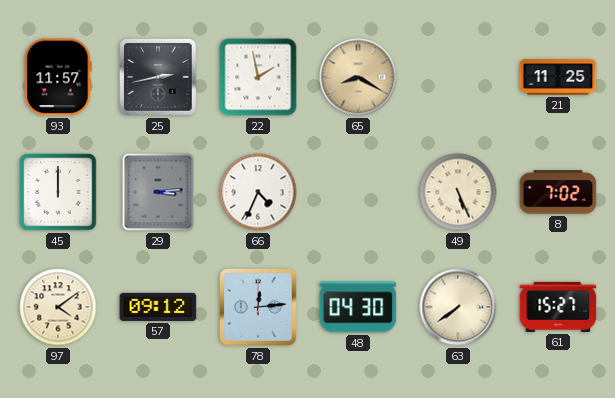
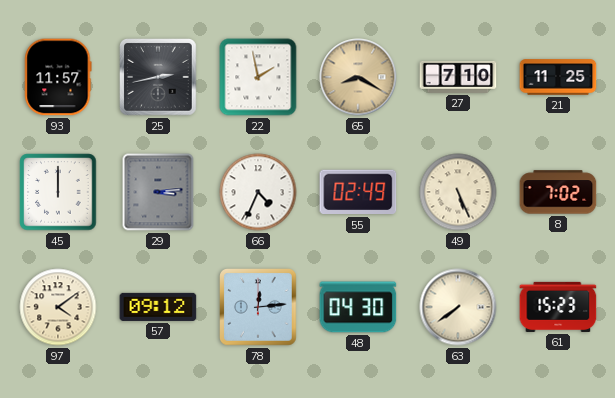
27: none -> 7:10
55: none -> 02:49
61: 15:27 -> 15:23
